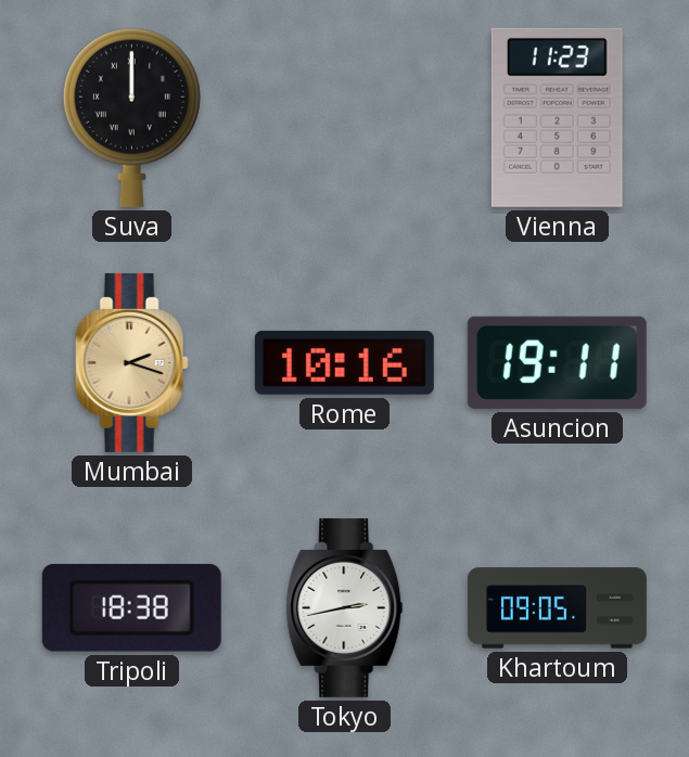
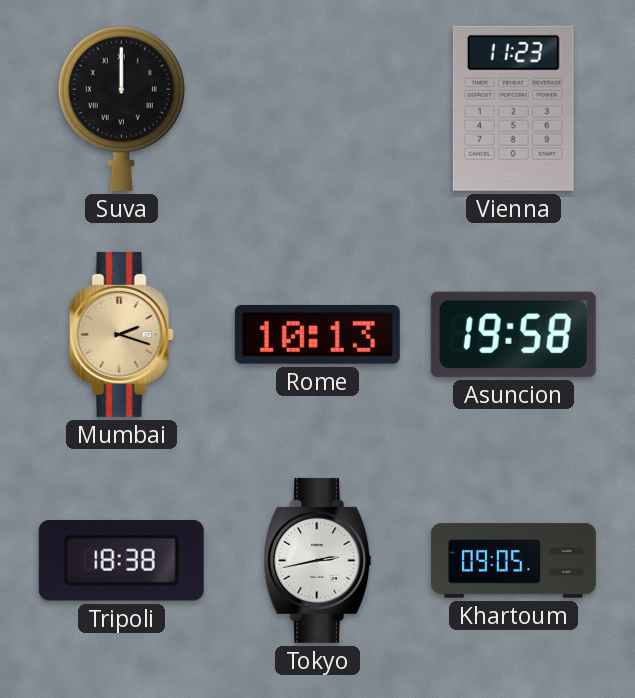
Rome: 10:16 -> 10:13
Asuncion: 19:11 -> 19:58
